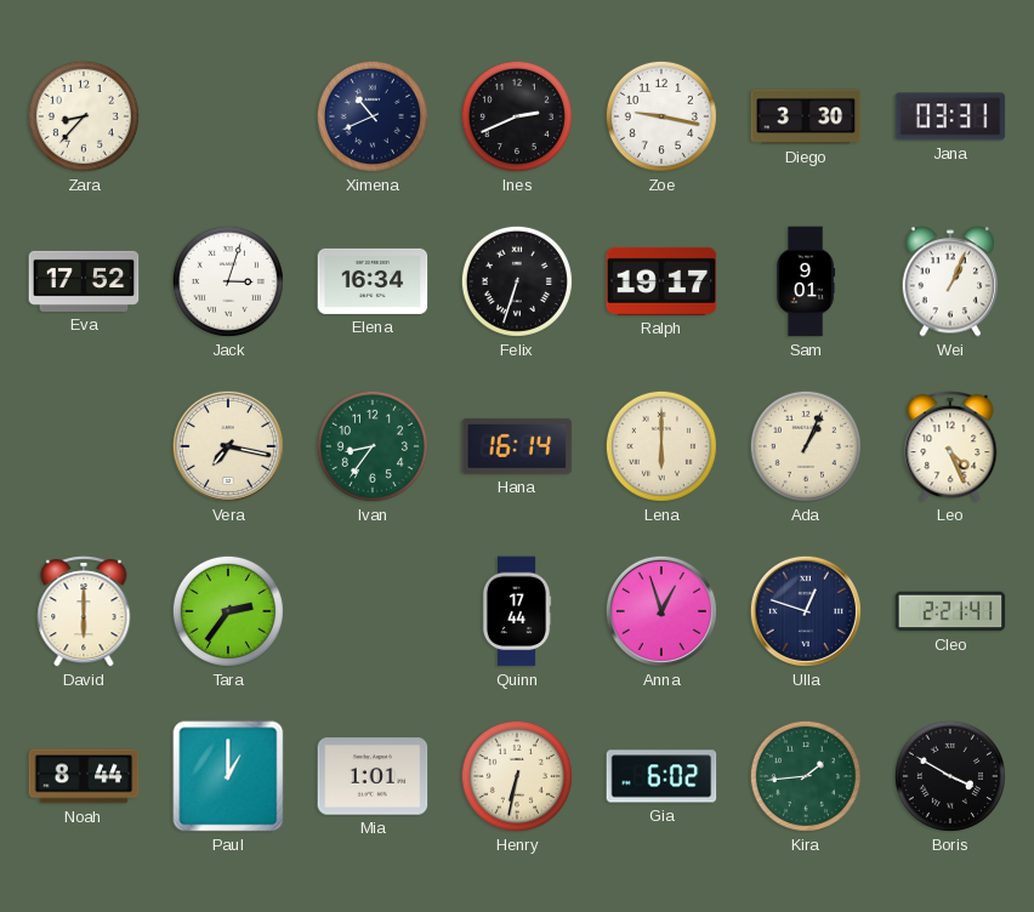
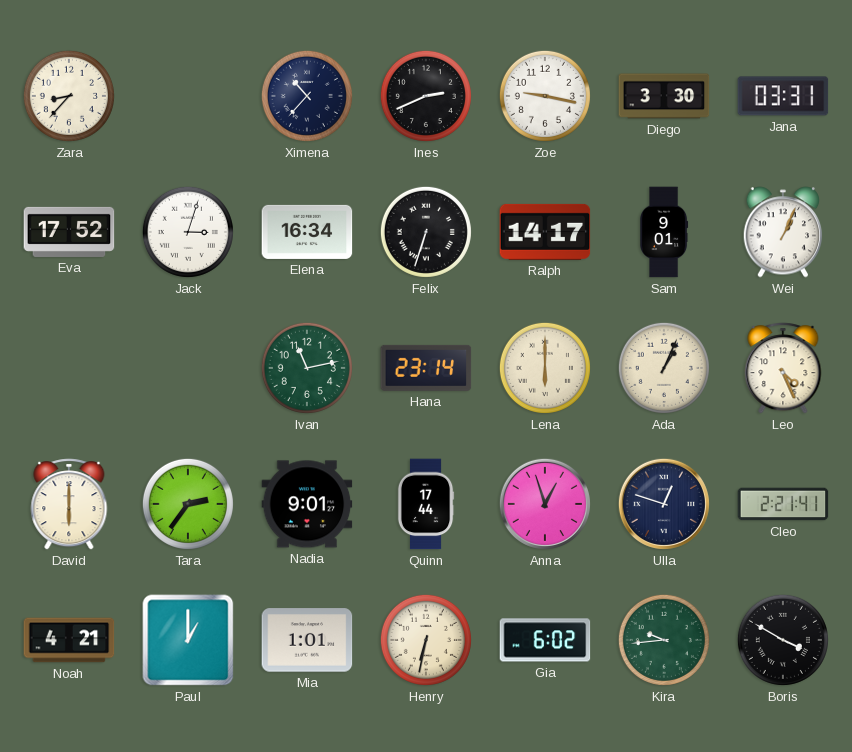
Ximena: 10:41 -> 10:37
Ralph: 19:17 -> 14:17
Vera: 7:17 -> none
Ivan: 8:36 -> 11:13
Hana: 16:14 -> 23:14
Nadia: none -> 9:01
Noah: 8:44 -> 4:21
Kira: 1:44 -> 9:44
